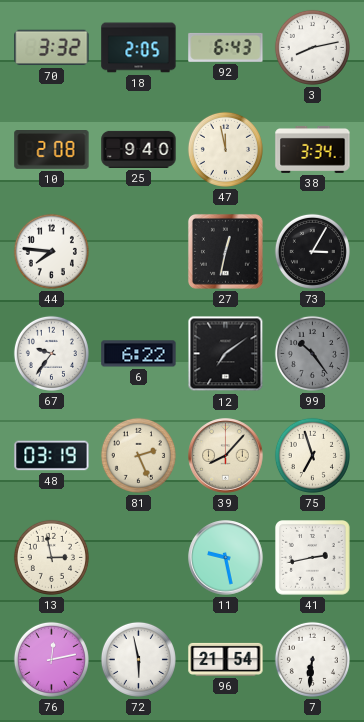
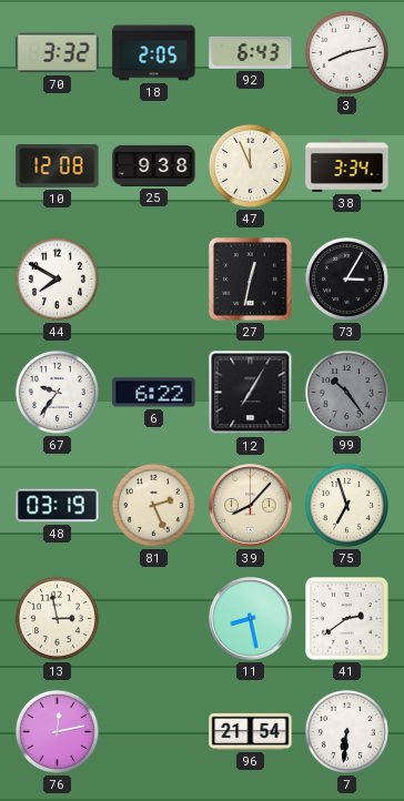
10: 2:08 -> 12:08
25: 9:40 -> 9:38
47: 11:58 -> 11:56
44: 7:46 -> 7:50
12: 7:09 -> 7:05
11: 9:28 -> 8:28
41: 2:43 -> 2:39
72: 5:58 -> none
